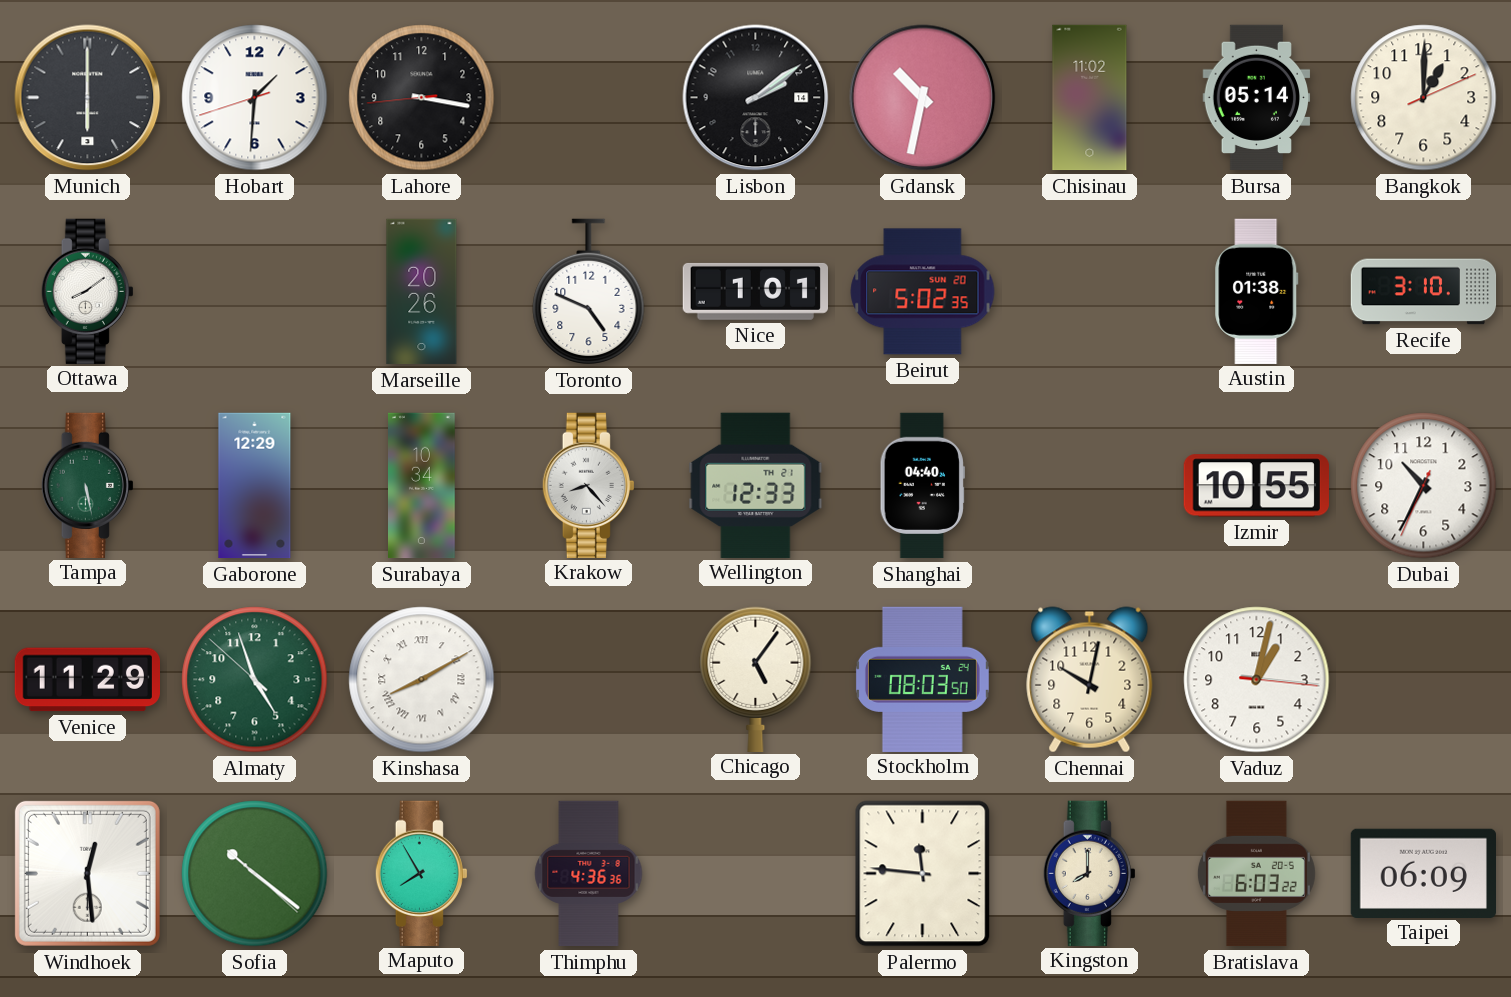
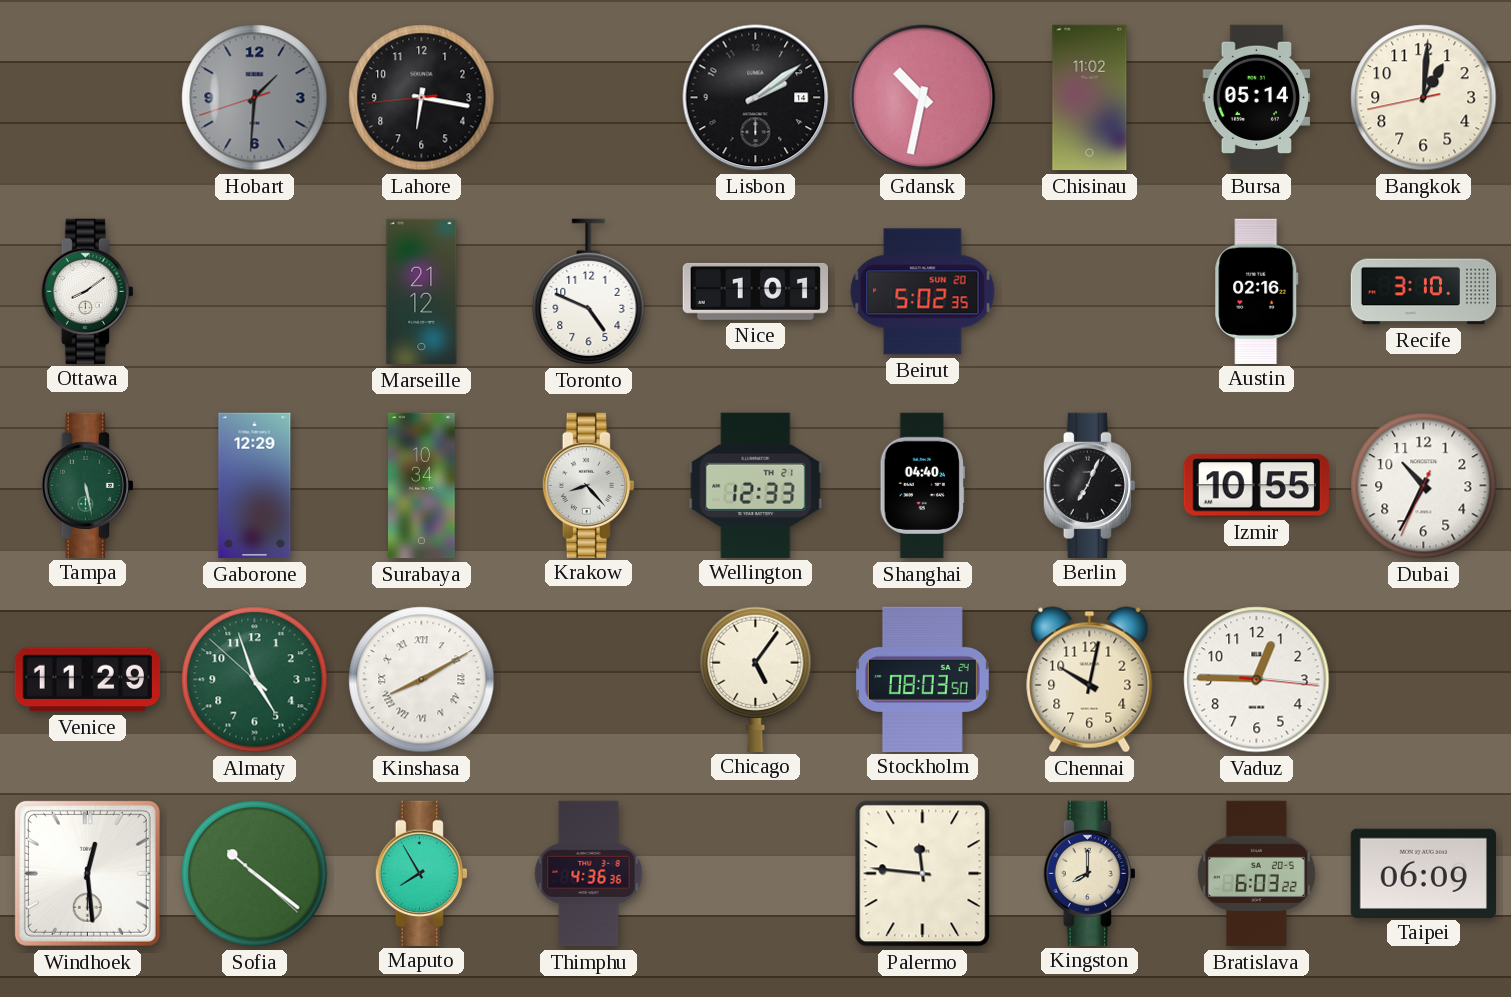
Munich: 6:00 -> none
Hobart dial: white -> grey
Lahore: 3:16 -> 6:16
Bangkok: 1:00:11 -> 1:00:43
Marseille: 20:26 -> 21:12
Austin: 01:38 -> 02:16
Berlin: none -> 7:04
Vaduz: 1:02 -> 12:45
